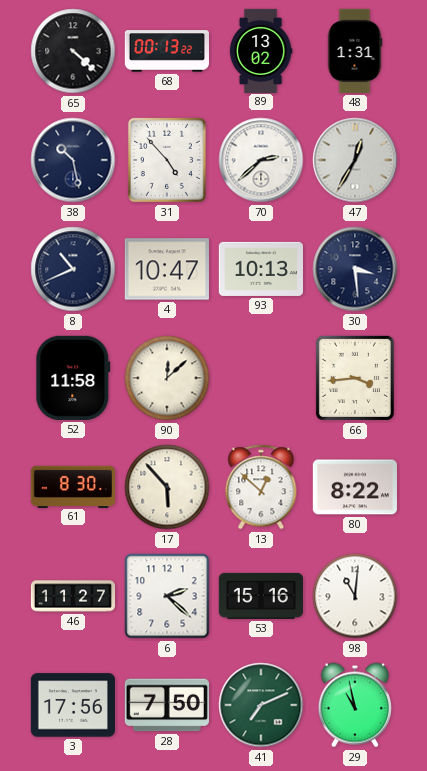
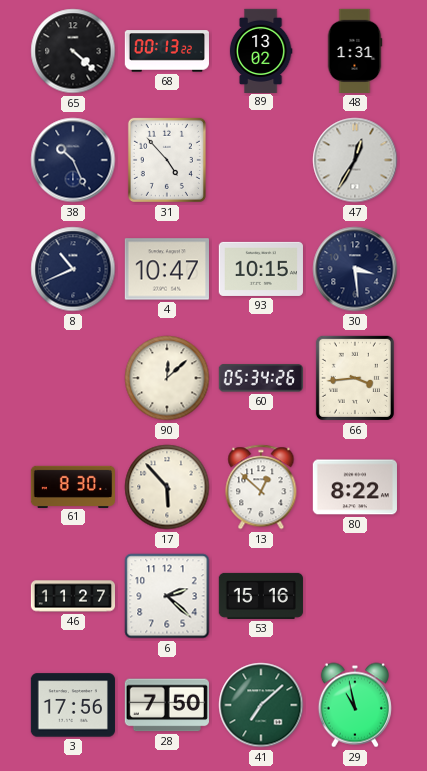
38: 10:28 -> 10:26
70: 2:38 -> none
93: 10:13 -> 10:15
52: 11:58 -> none
60: none -> 05:34
98: 11:01 -> none
41: 7:11 -> 7:08
